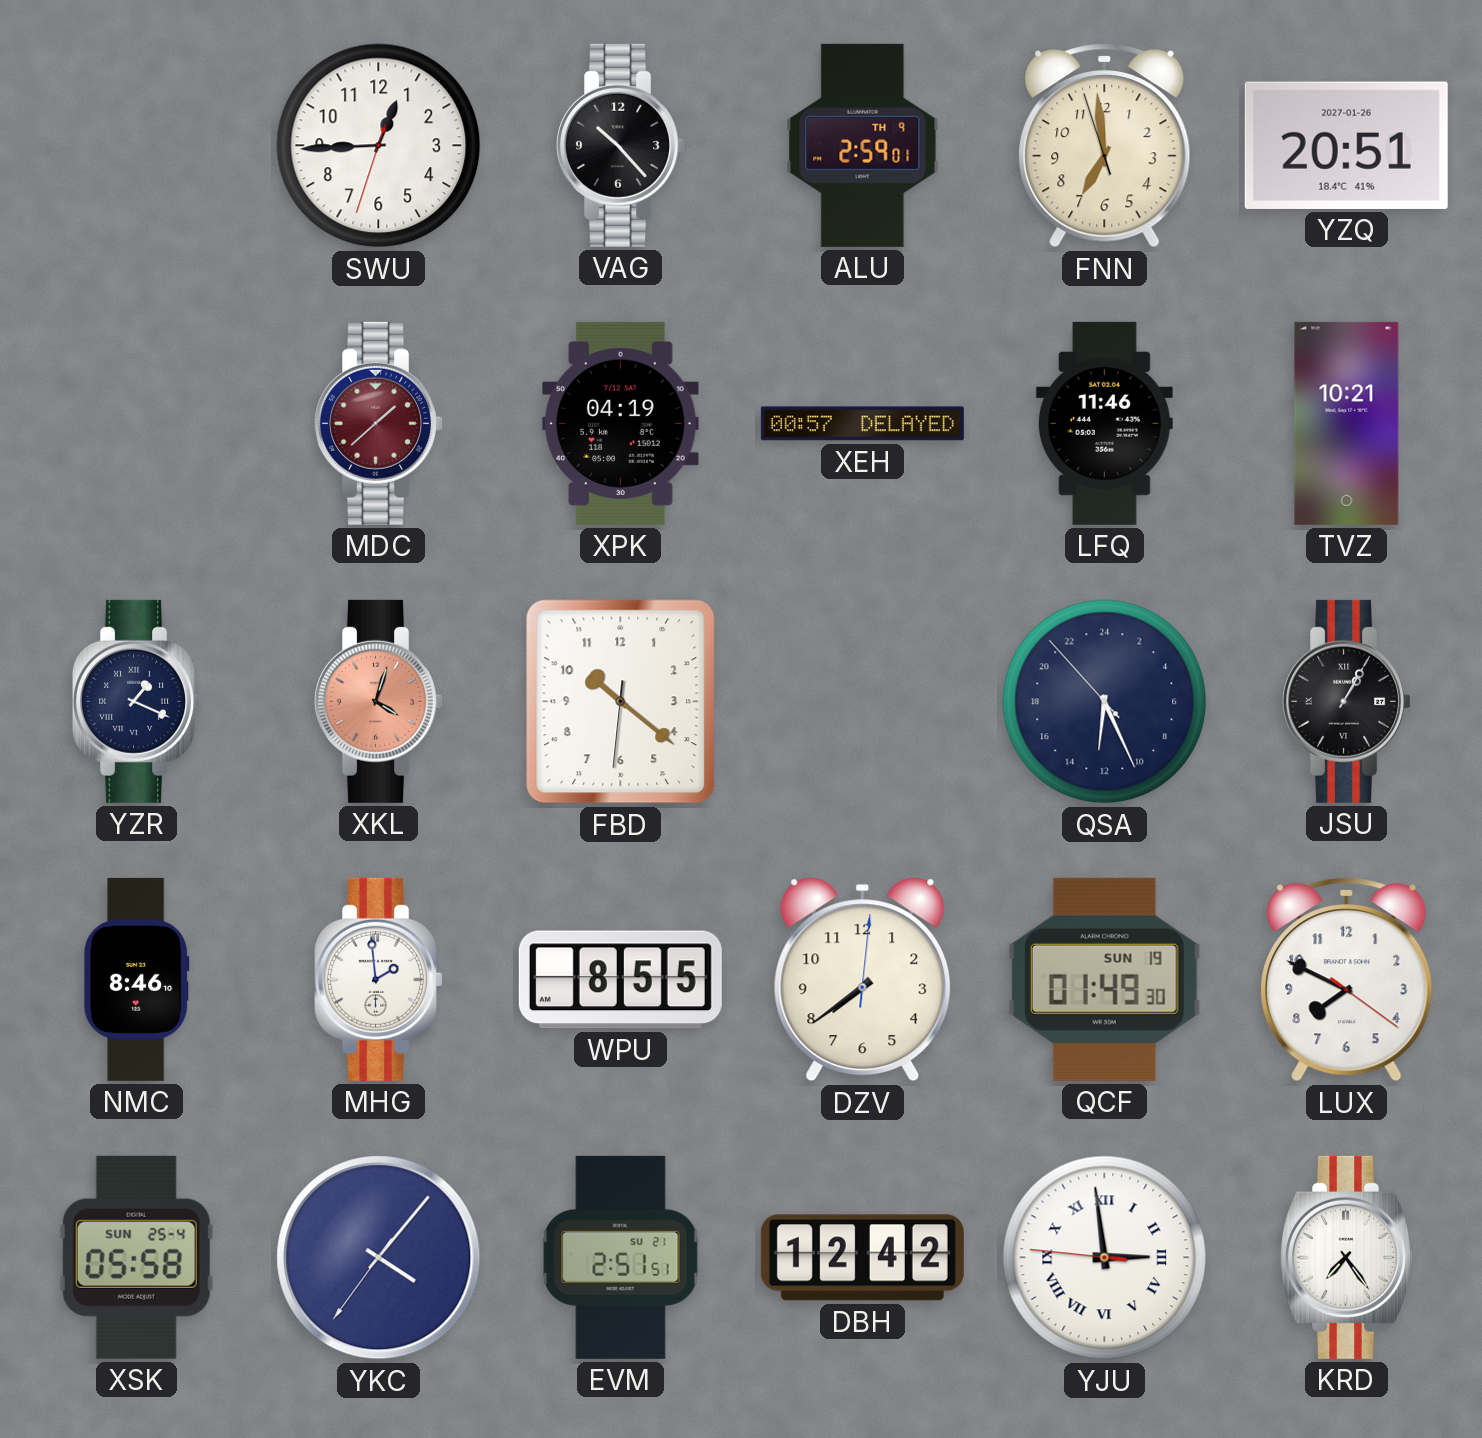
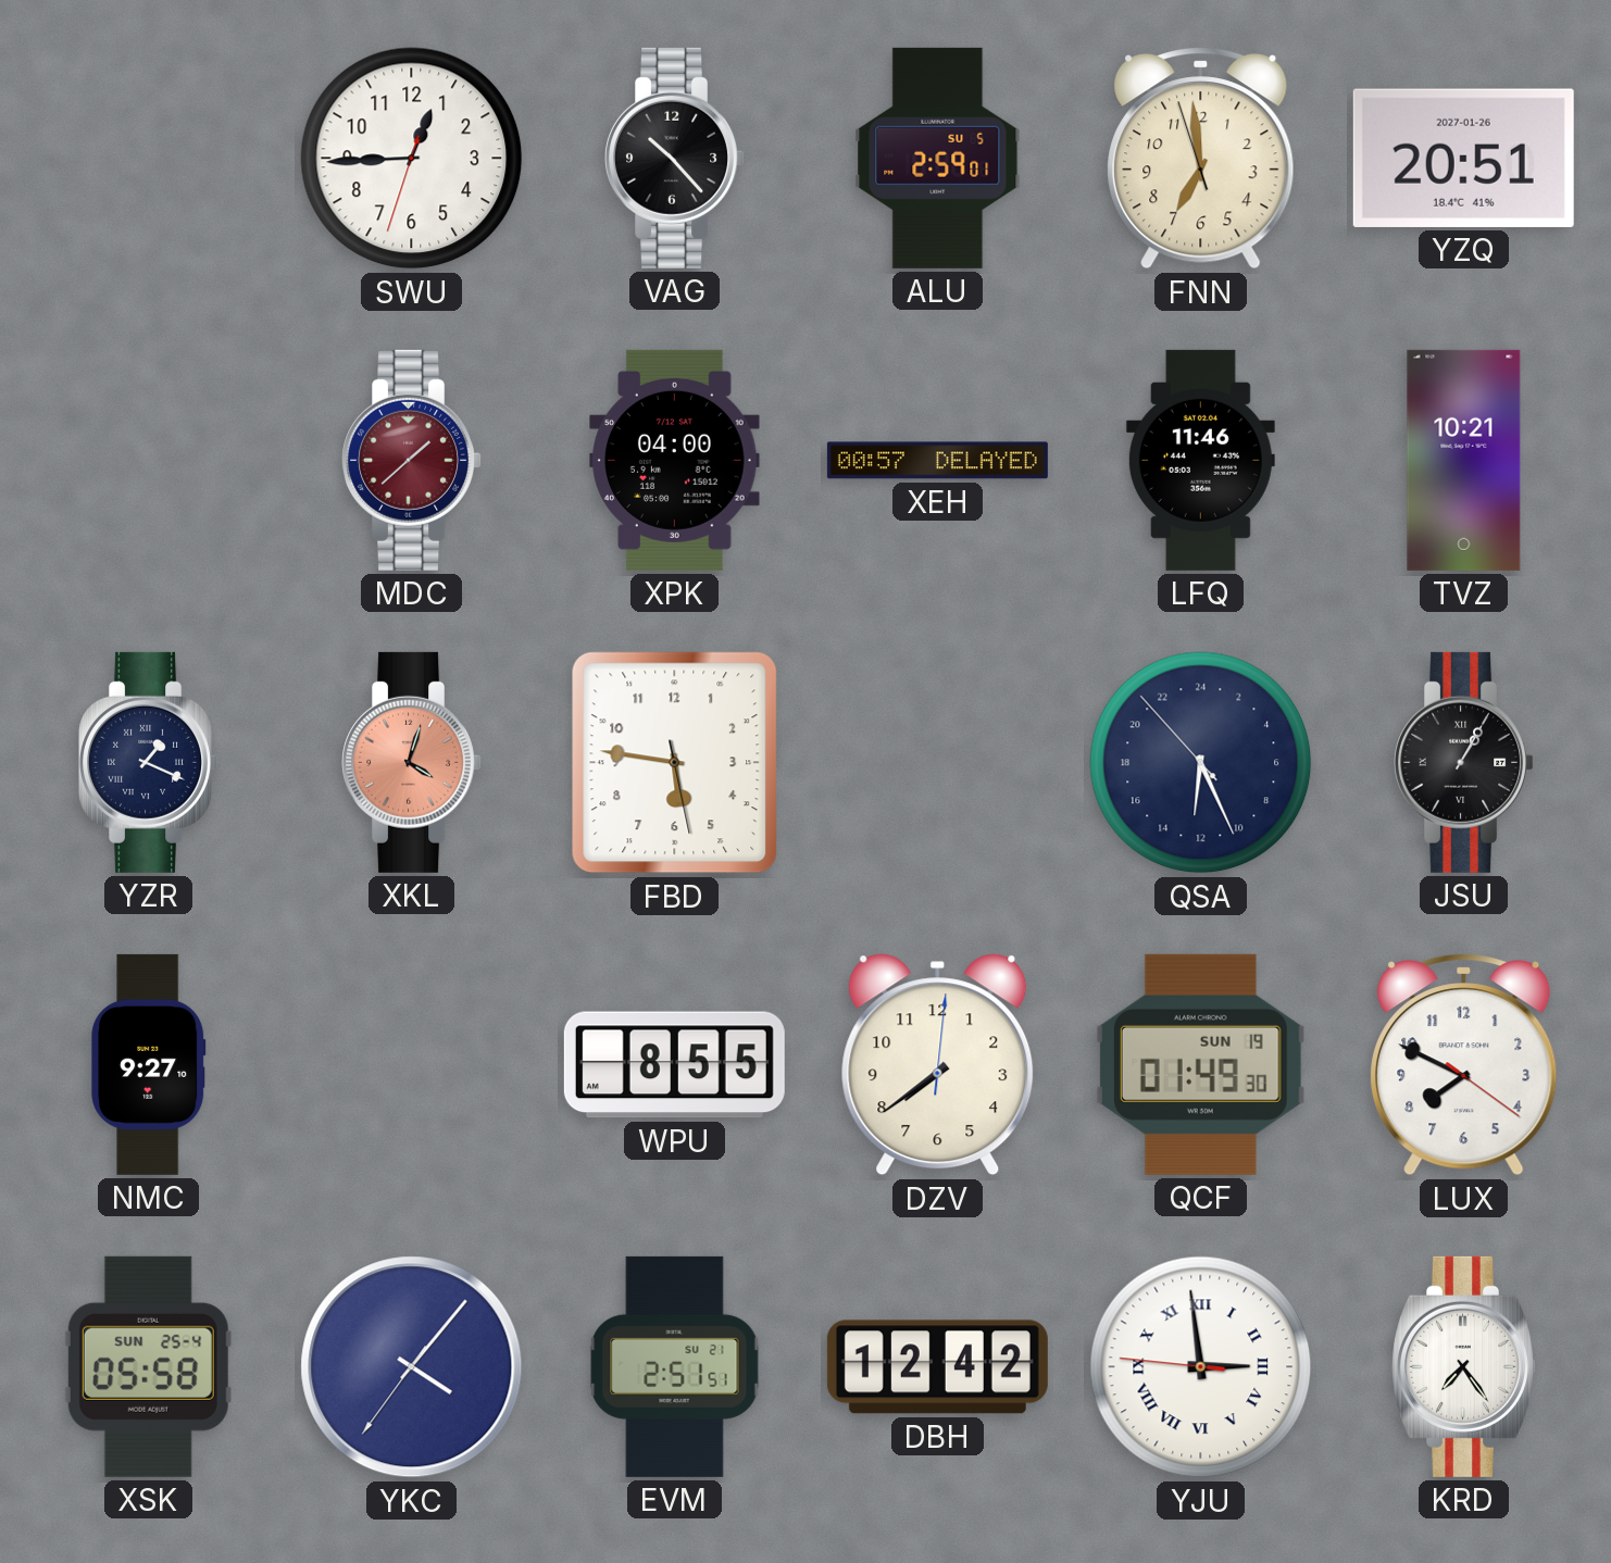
ALU date: TH 9 -> SU 5
XPK: 04:19 -> 04:00
FBD: 10:21 -> 5:46
NMC: 8:46 -> 9:27
MHG: 1:59 -> none
